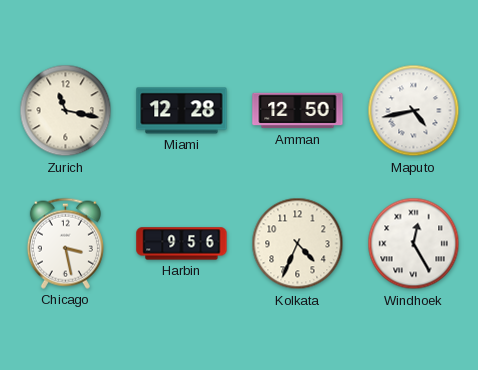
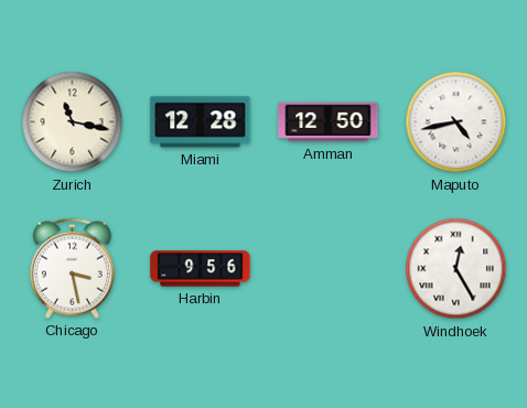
Kolkata: 4:34 -> none
